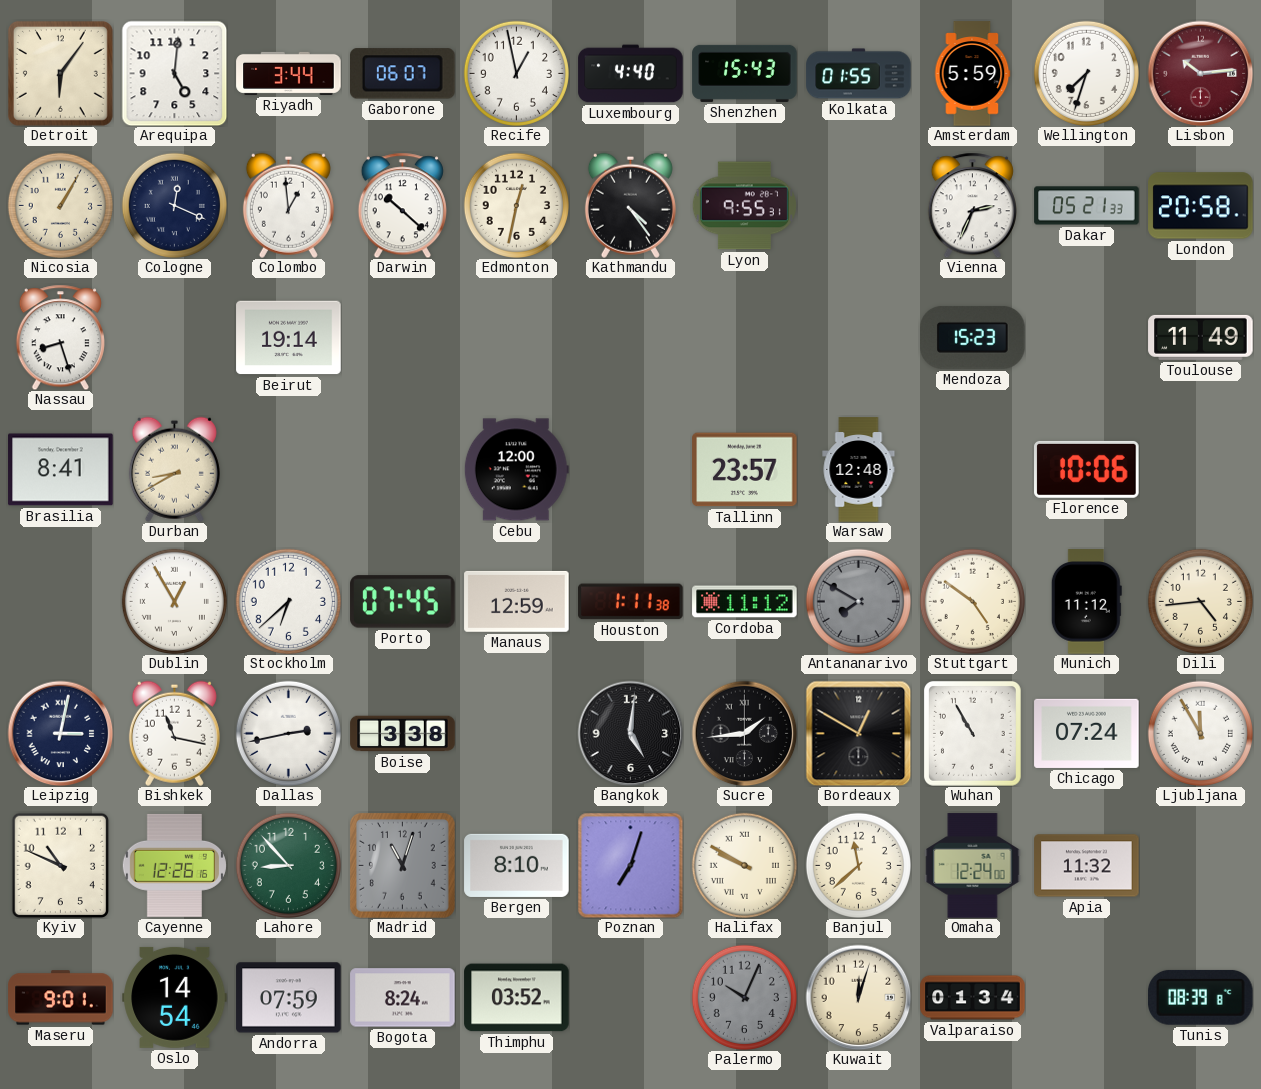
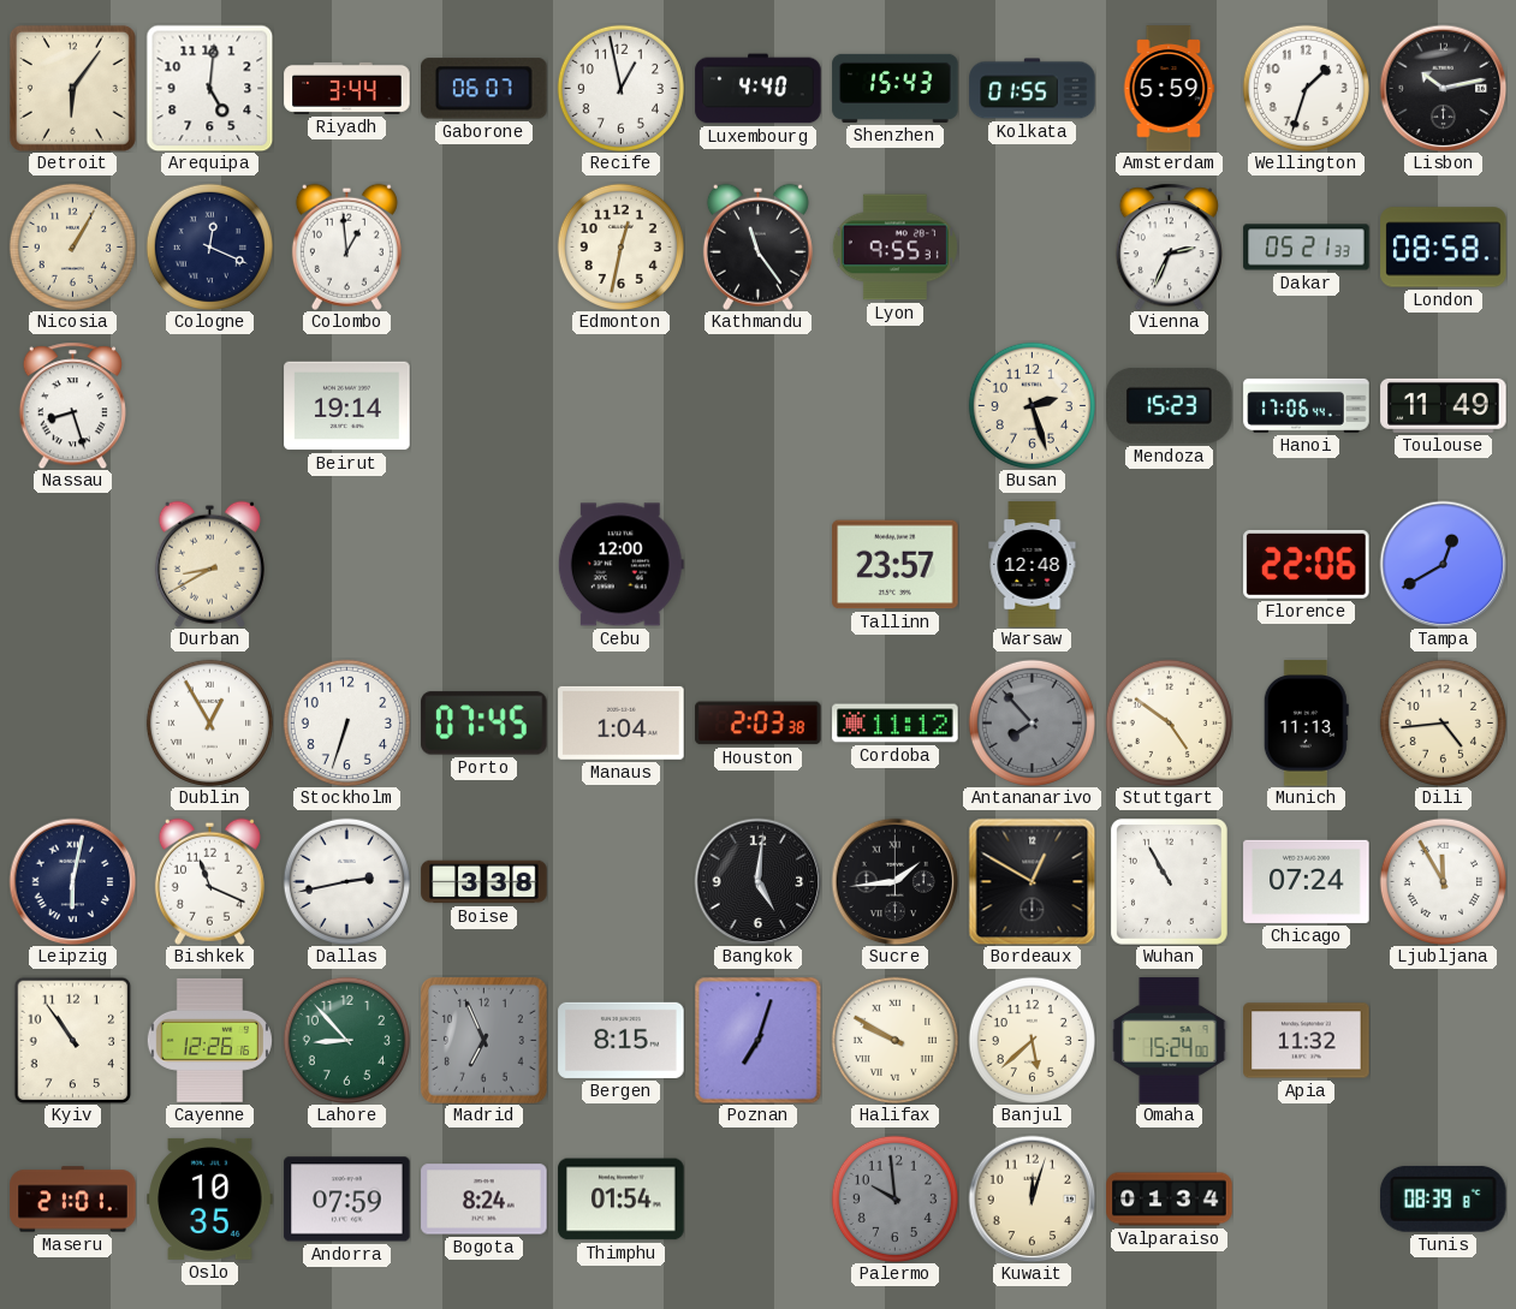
Wellington: 7:33 -> 1:33
Lisbon: 10:14 -> 10:13
Lisbon dial: burgundy -> black
Darwin: 10:22 -> none
Kathmandu: 4:24 -> 11:24
London: 20:58 -> 08:58
Busan: none -> 2:27
Hanoi: none -> 17:06
Brasilia: 8:41 -> none
Florence: 10:06 -> 22:06
Tampa: none -> 12:40
Stockholm: 6:38 -> 6:33
Manaus: 12:59 -> 1:04
Houston: 1:11 -> 2:03
Antananarivo: 7:50 -> 7:53
Munich: 11:12 -> 11:13
Leipzig: 3:02 -> 6:02
Bishkek: 11:17 -> 11:19
Kyiv: 10:49 -> 10:54
Madrid: 11:03 -> 6:56
Bergen: 8:10 -> 8:15
Banjul: 11:38 -> 5:38
Omaha: 12:24 -> 15:24
Maseru: 9:01 -> 21:01
Oslo: 14:54 -> 10:35
Thimphu: 03:52 -> 01:54
Palermo: 10:04 -> 9:59
